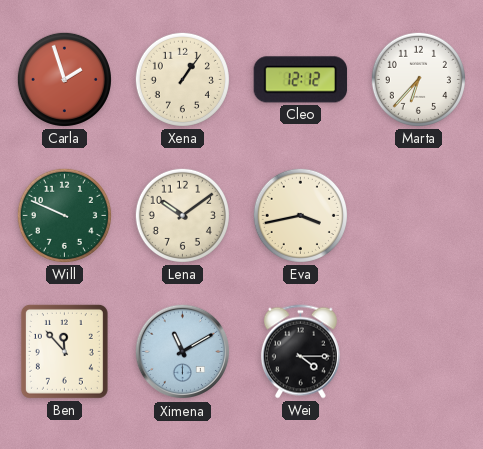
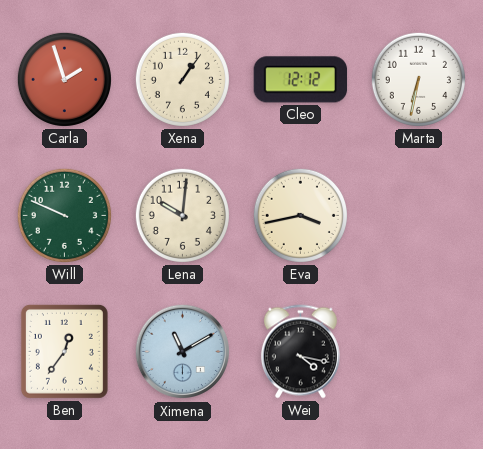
Marta: 6:37 -> 6:32
Lena: 10:09 -> 10:01
Ben: 11:53 -> 12:36
Wei: 4:15 -> 4:17
